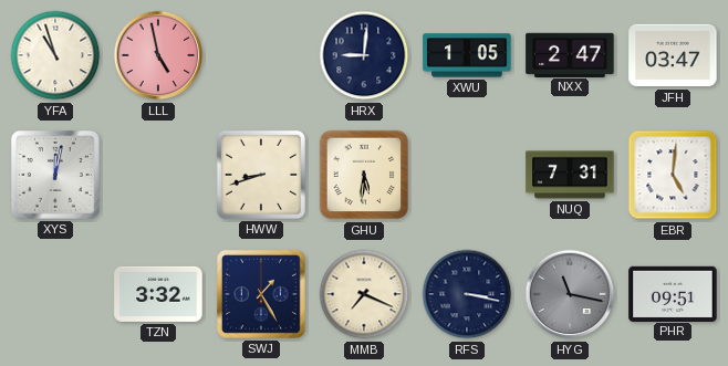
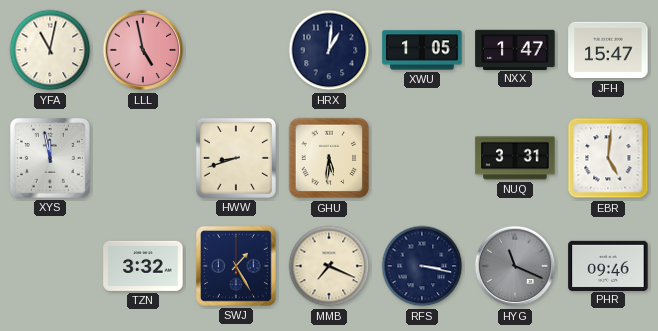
YFA: 10:57 -> 11:02
HRX: 9:01 -> 1:01
NXX: 2:47 -> 1:47
JFH: 03:47 -> 15:47
XYS: 12:02 -> 11:58
NUQ: 7:31 -> 3:31
HYG: 11:17 -> 11:19
PHR: 09:51 -> 09:46
